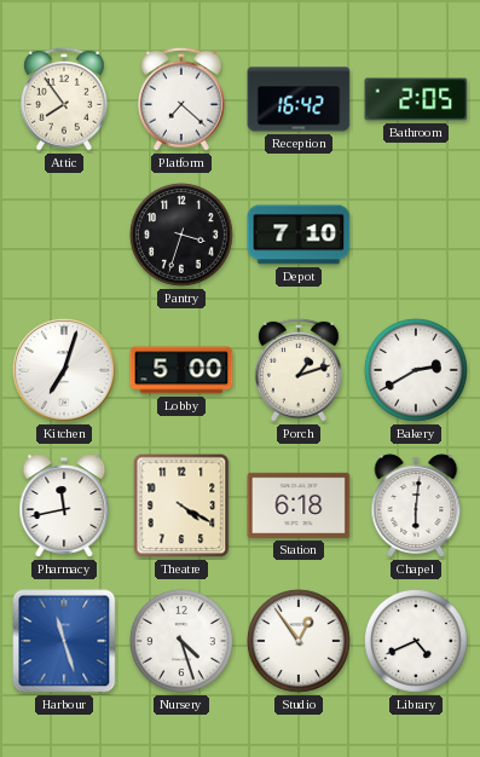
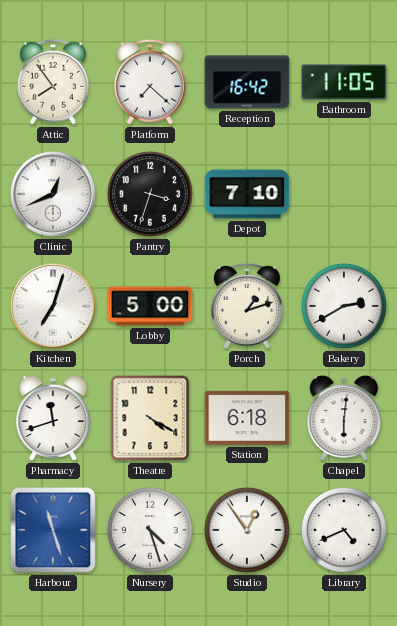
Bathroom: 2:05 -> 11:05
Clinic: none -> 12:41
Pharmacy: 11:43 -> 11:42
